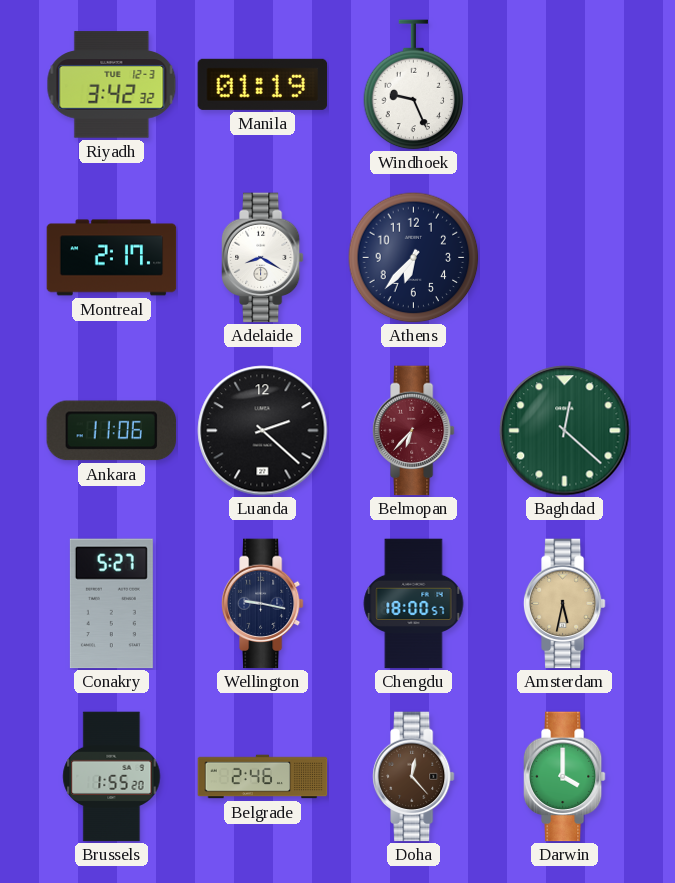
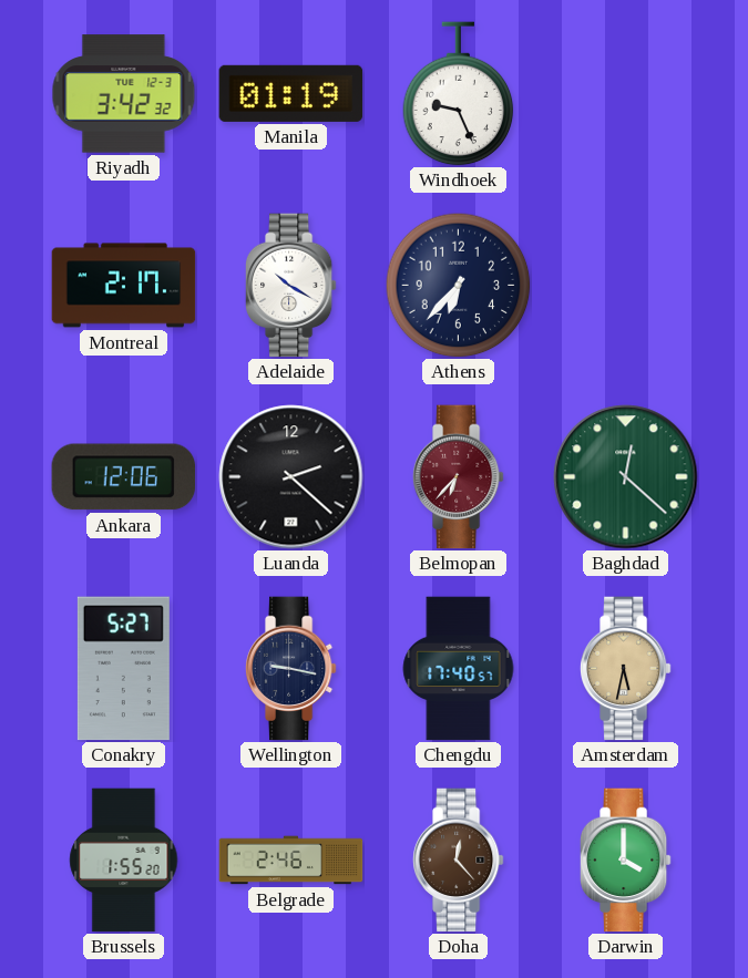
Adelaide: 8:20 -> 10:20
Ankara: 11:06 -> 12:06
Chengdu: 18:00 -> 17:40
